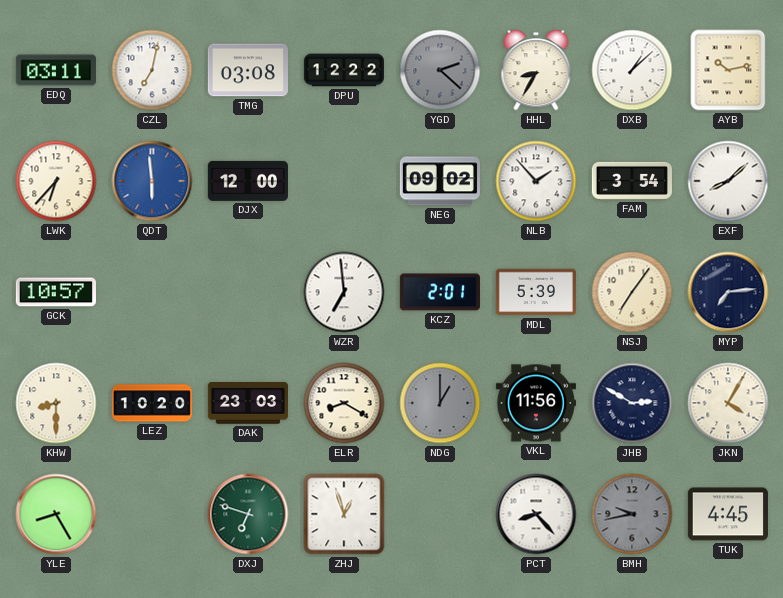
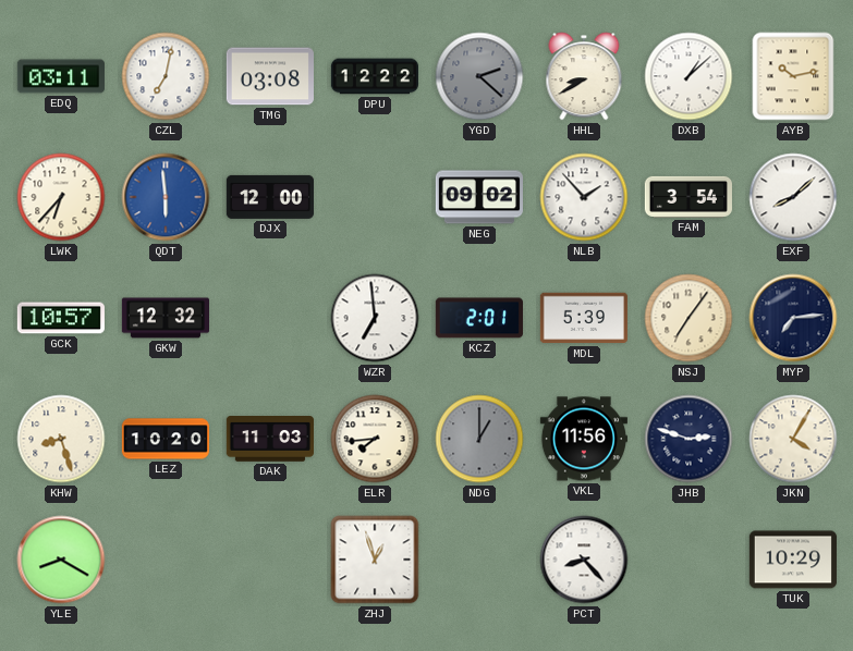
HHL: 8:35 -> 8:40
GKW: none -> 12:32
KHW: 8:30 -> 8:27
DAK: 23:03 -> 11:03
ELR: 8:20 -> 7:44
JHB: 2:50 -> 2:48
YLE: 8:25 -> 8:20
DXJ: 6:48 -> none
BMH: 9:43 -> none
TUK: 4:45 -> 10:29
